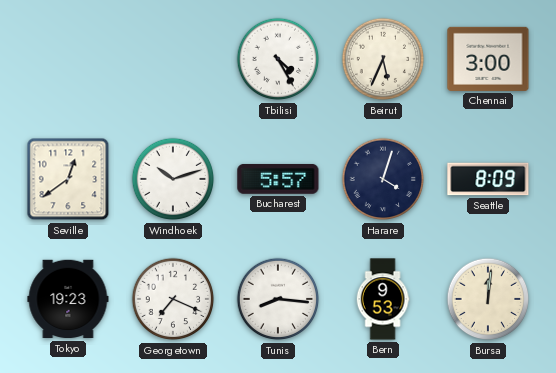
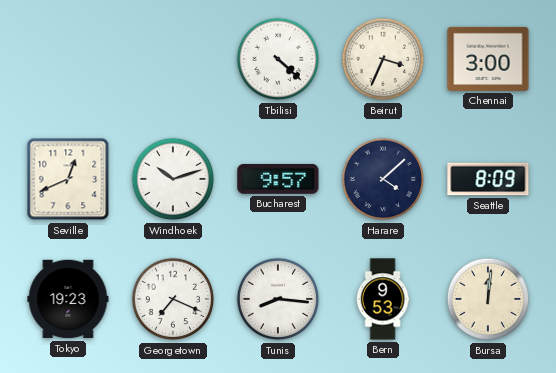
Tbilisi: 4:25 -> 4:22
Beirut: 5:34 -> 3:34
Seville: 12:39 -> 12:41
Bucharest: 5:57 -> 9:57
Harare: 4:03 -> 4:08
